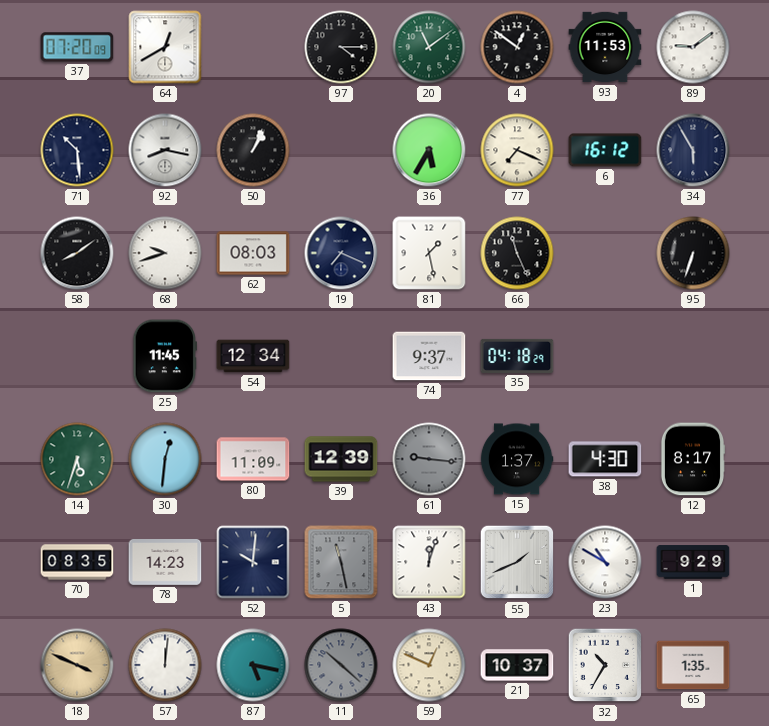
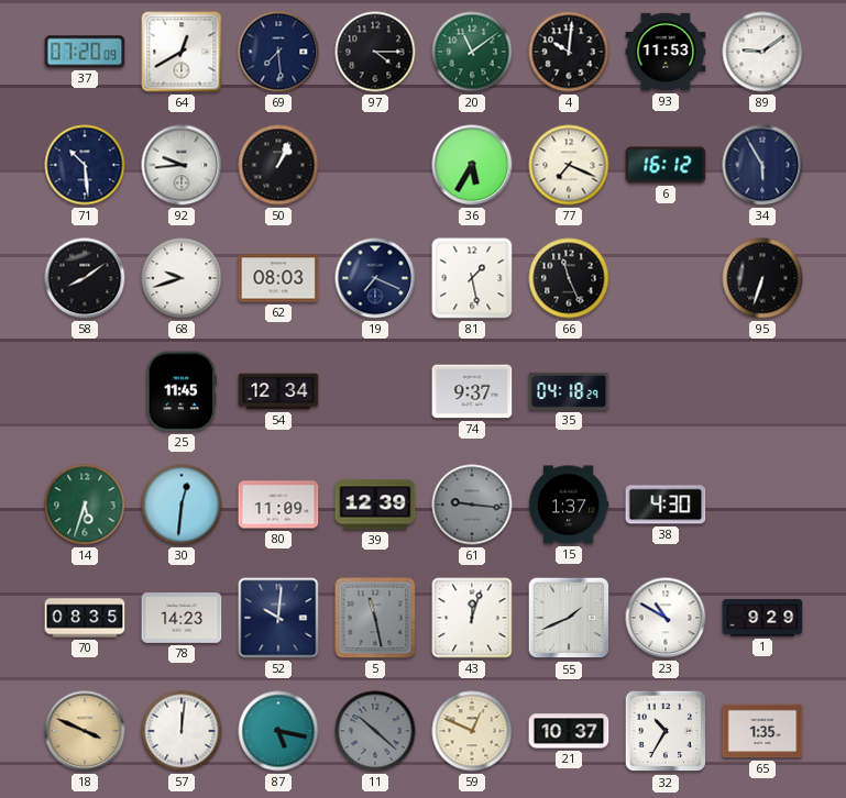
69: none -> 7:29
4: 12:51 -> 10:01
92: 8:17 -> 9:44
12: 8:17 -> none
